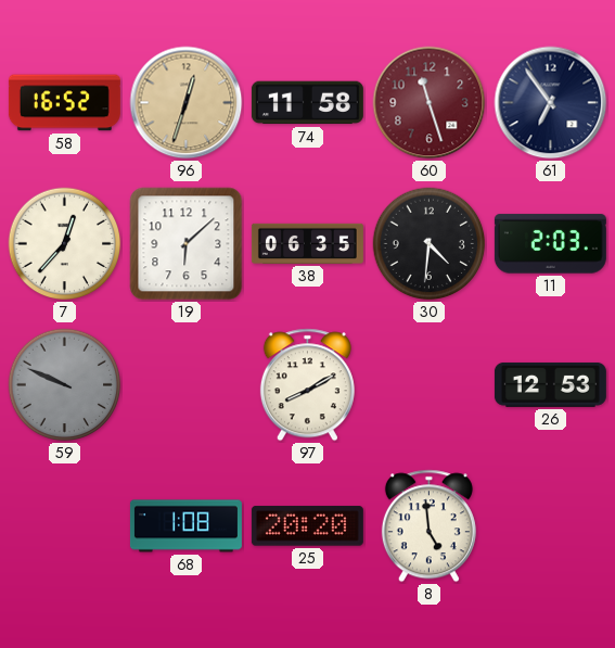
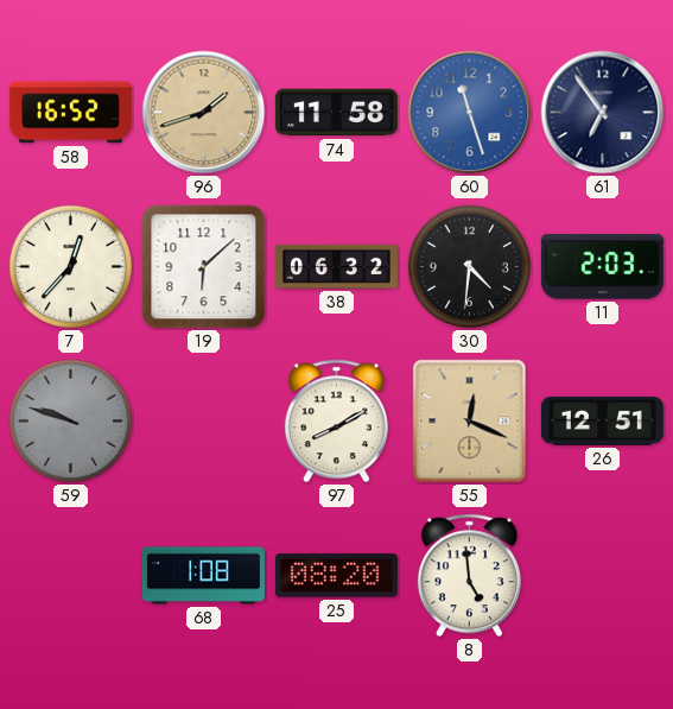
96: 12:33 -> 1:42
60 dial: burgundy -> blue
38: 06:35 -> 06:32
59: 9:49 -> 9:48
55: none -> 12:19
26: 12:53 -> 12:51
25: 20:20 -> 08:20
